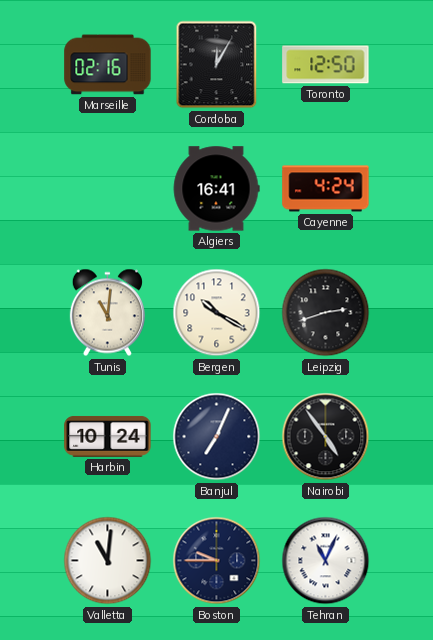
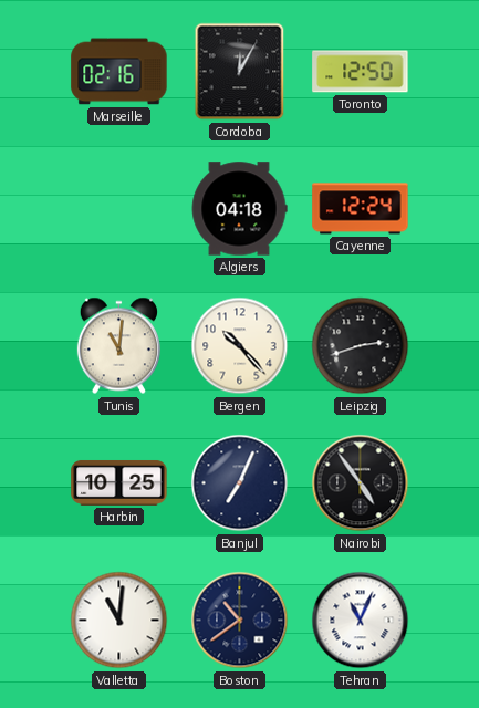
Algiers: 16:41 -> 04:18
Cayenne: 4:24 -> 12:24
Bergen: 10:20 -> 10:23
Harbin: 10:24 -> 10:25
Boston: 9:45 -> 10:39
